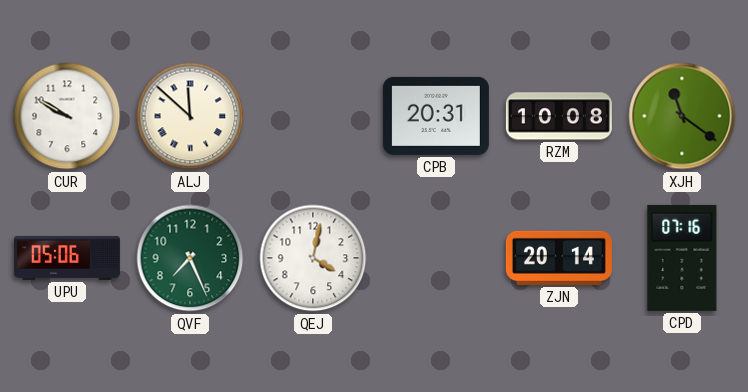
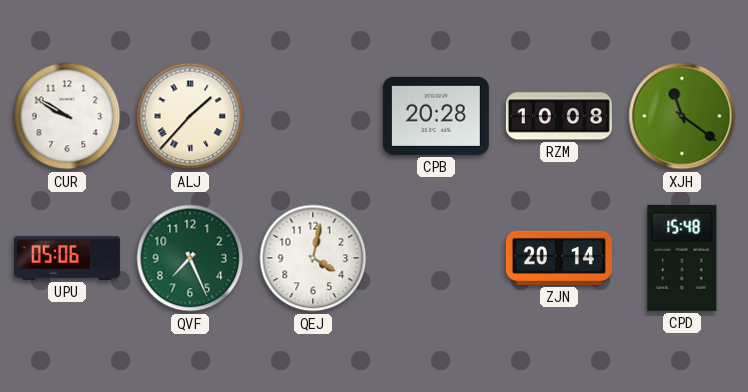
ALJ: 11:52 -> 1:37
CPB: 20:31 -> 20:28
CPD: 07:16 -> 15:48
